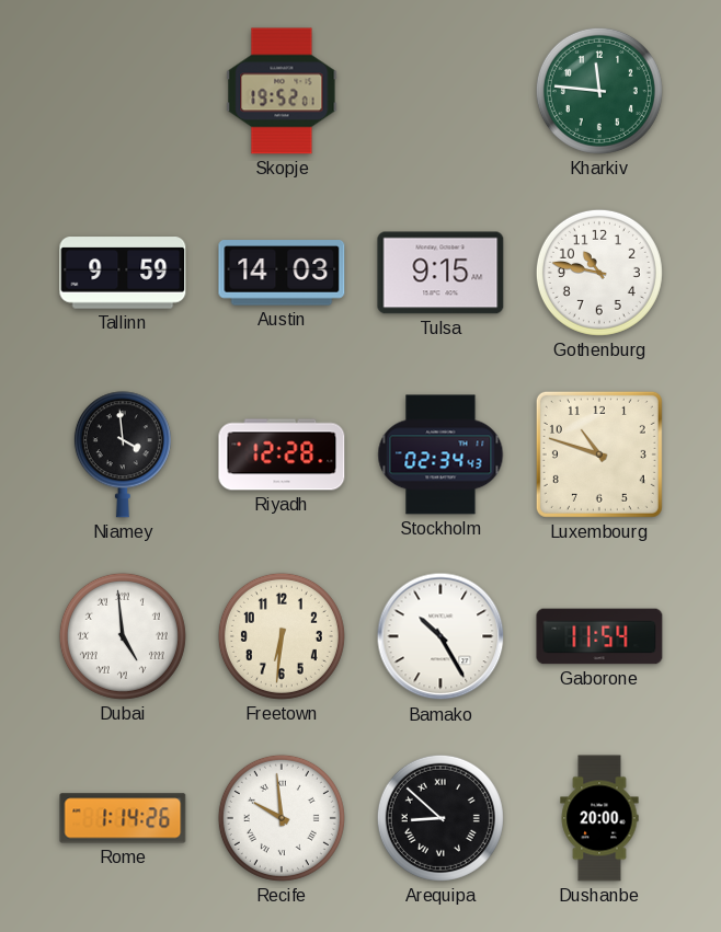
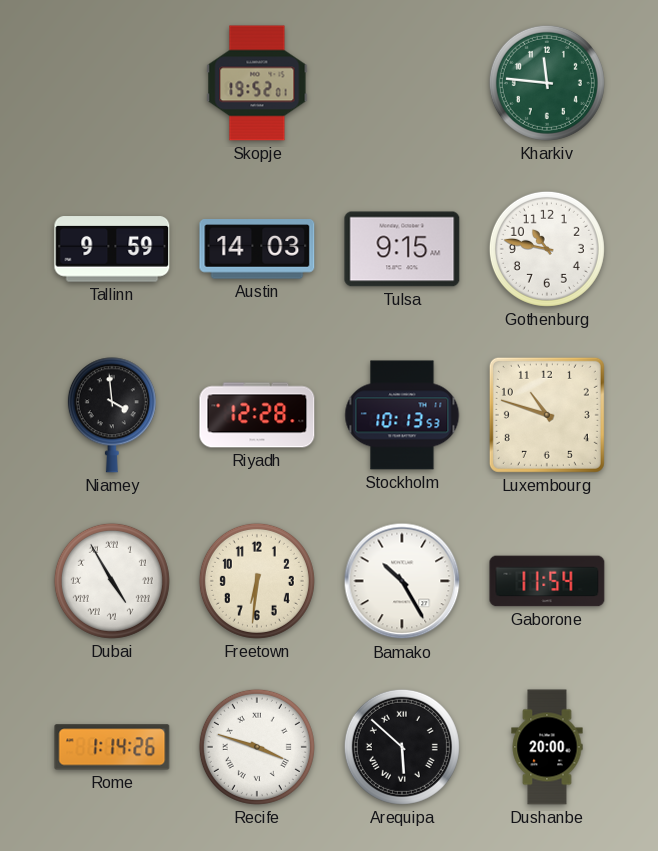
Stockholm: 02:34 -> 10:13
Dubai: 4:59 -> 4:55
Recife: 9:59 -> 3:48
Arequipa: 8:52 -> 5:52
